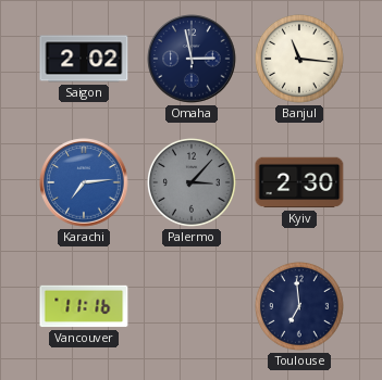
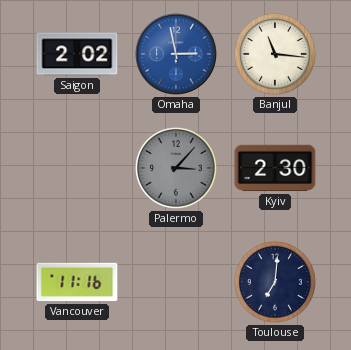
Omaha dial: navy -> blue
Karachi: 7:14 -> none
Toulouse: 6:59 -> 7:01
